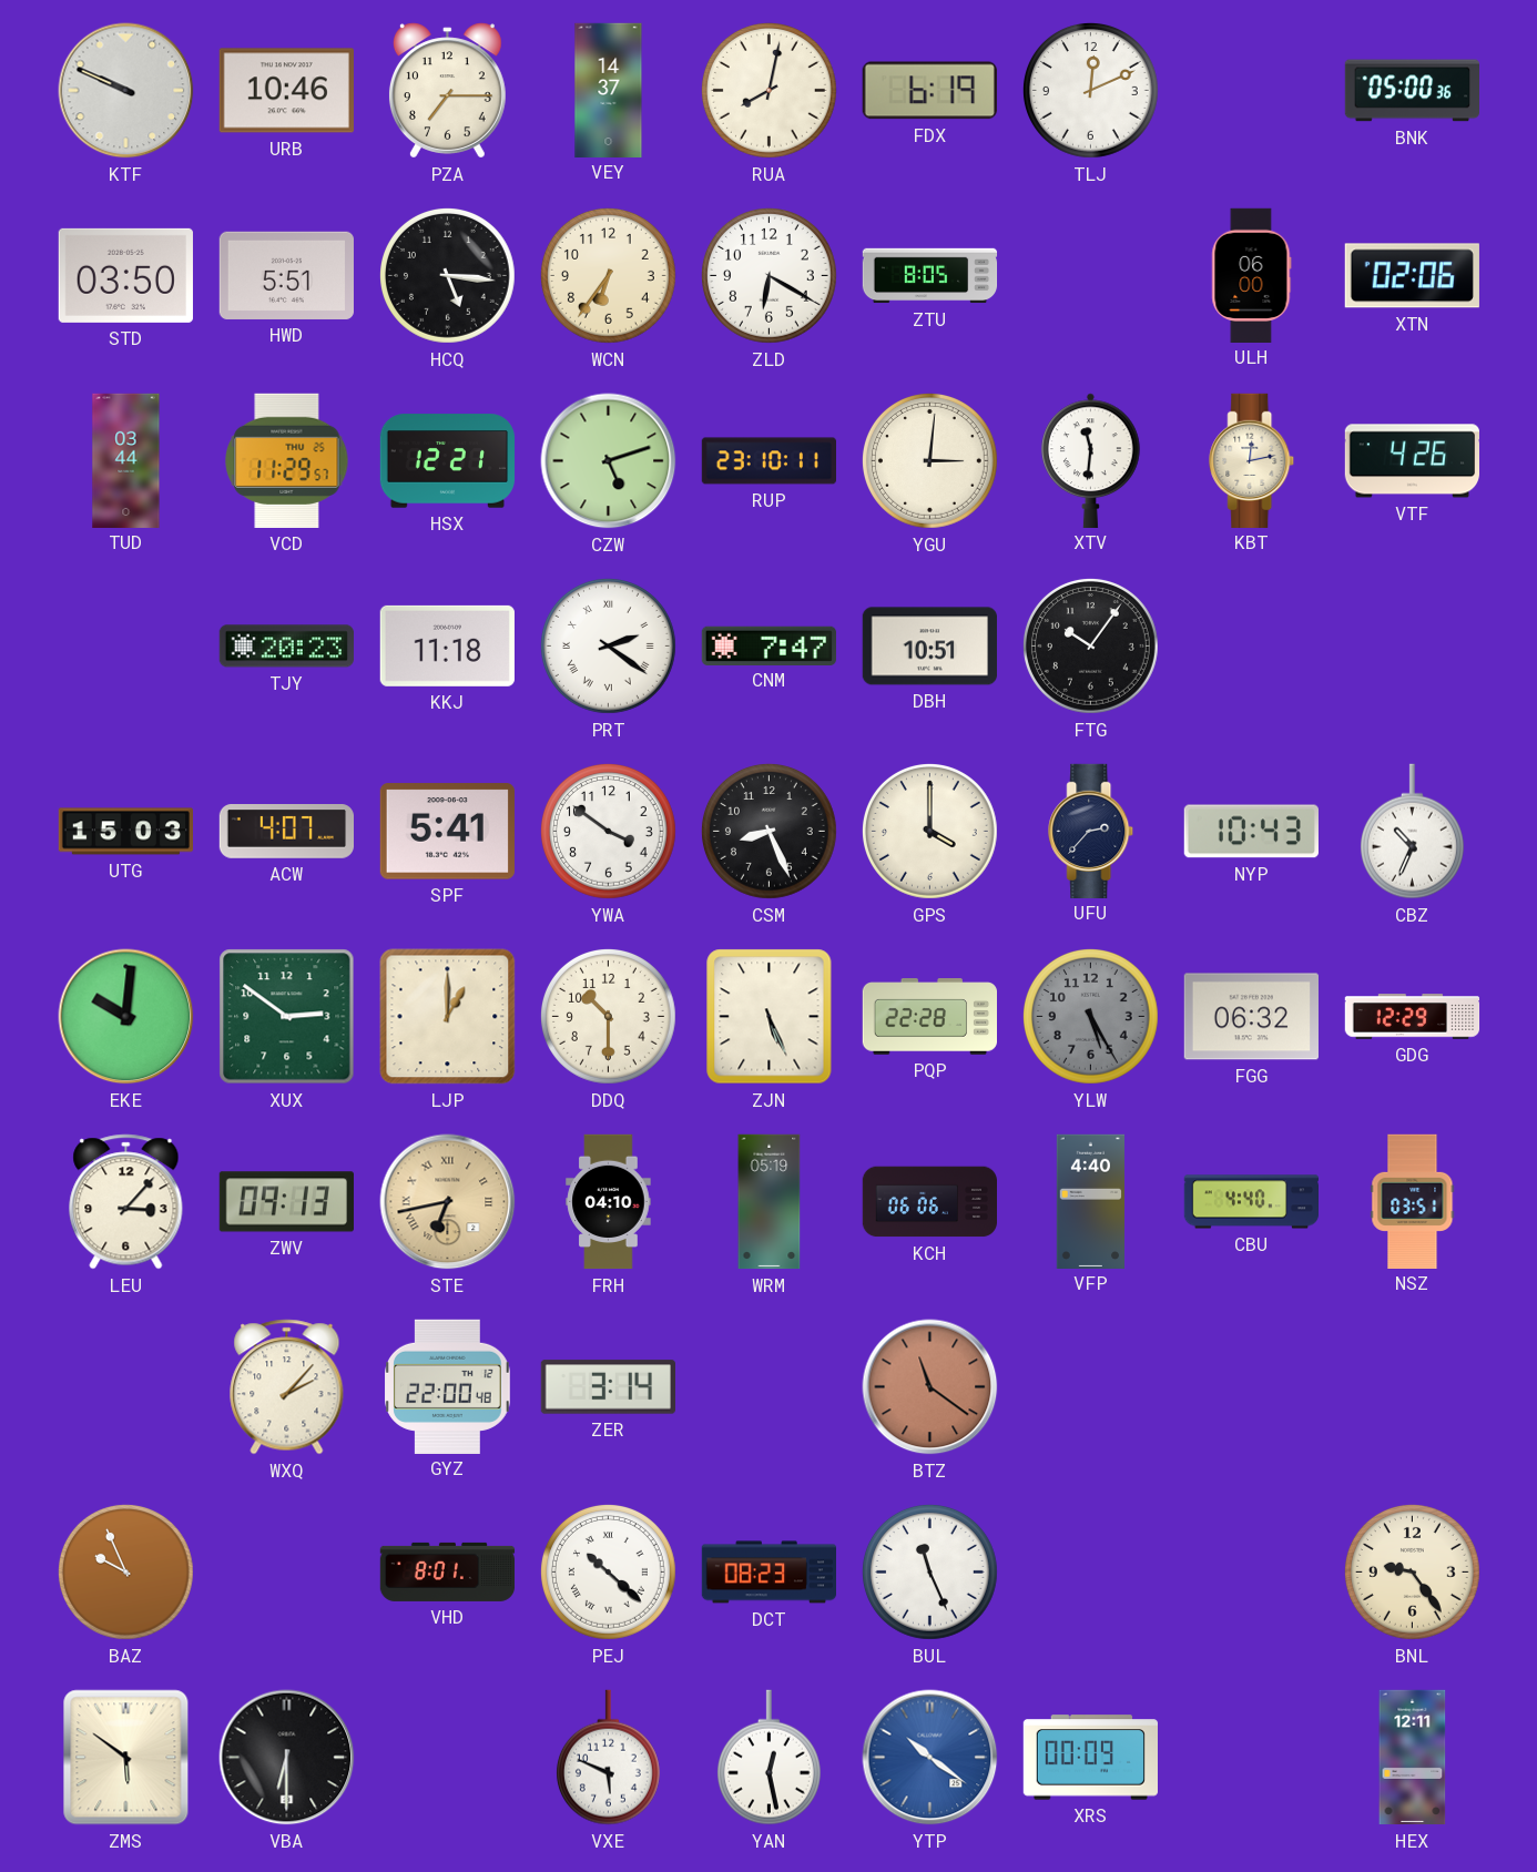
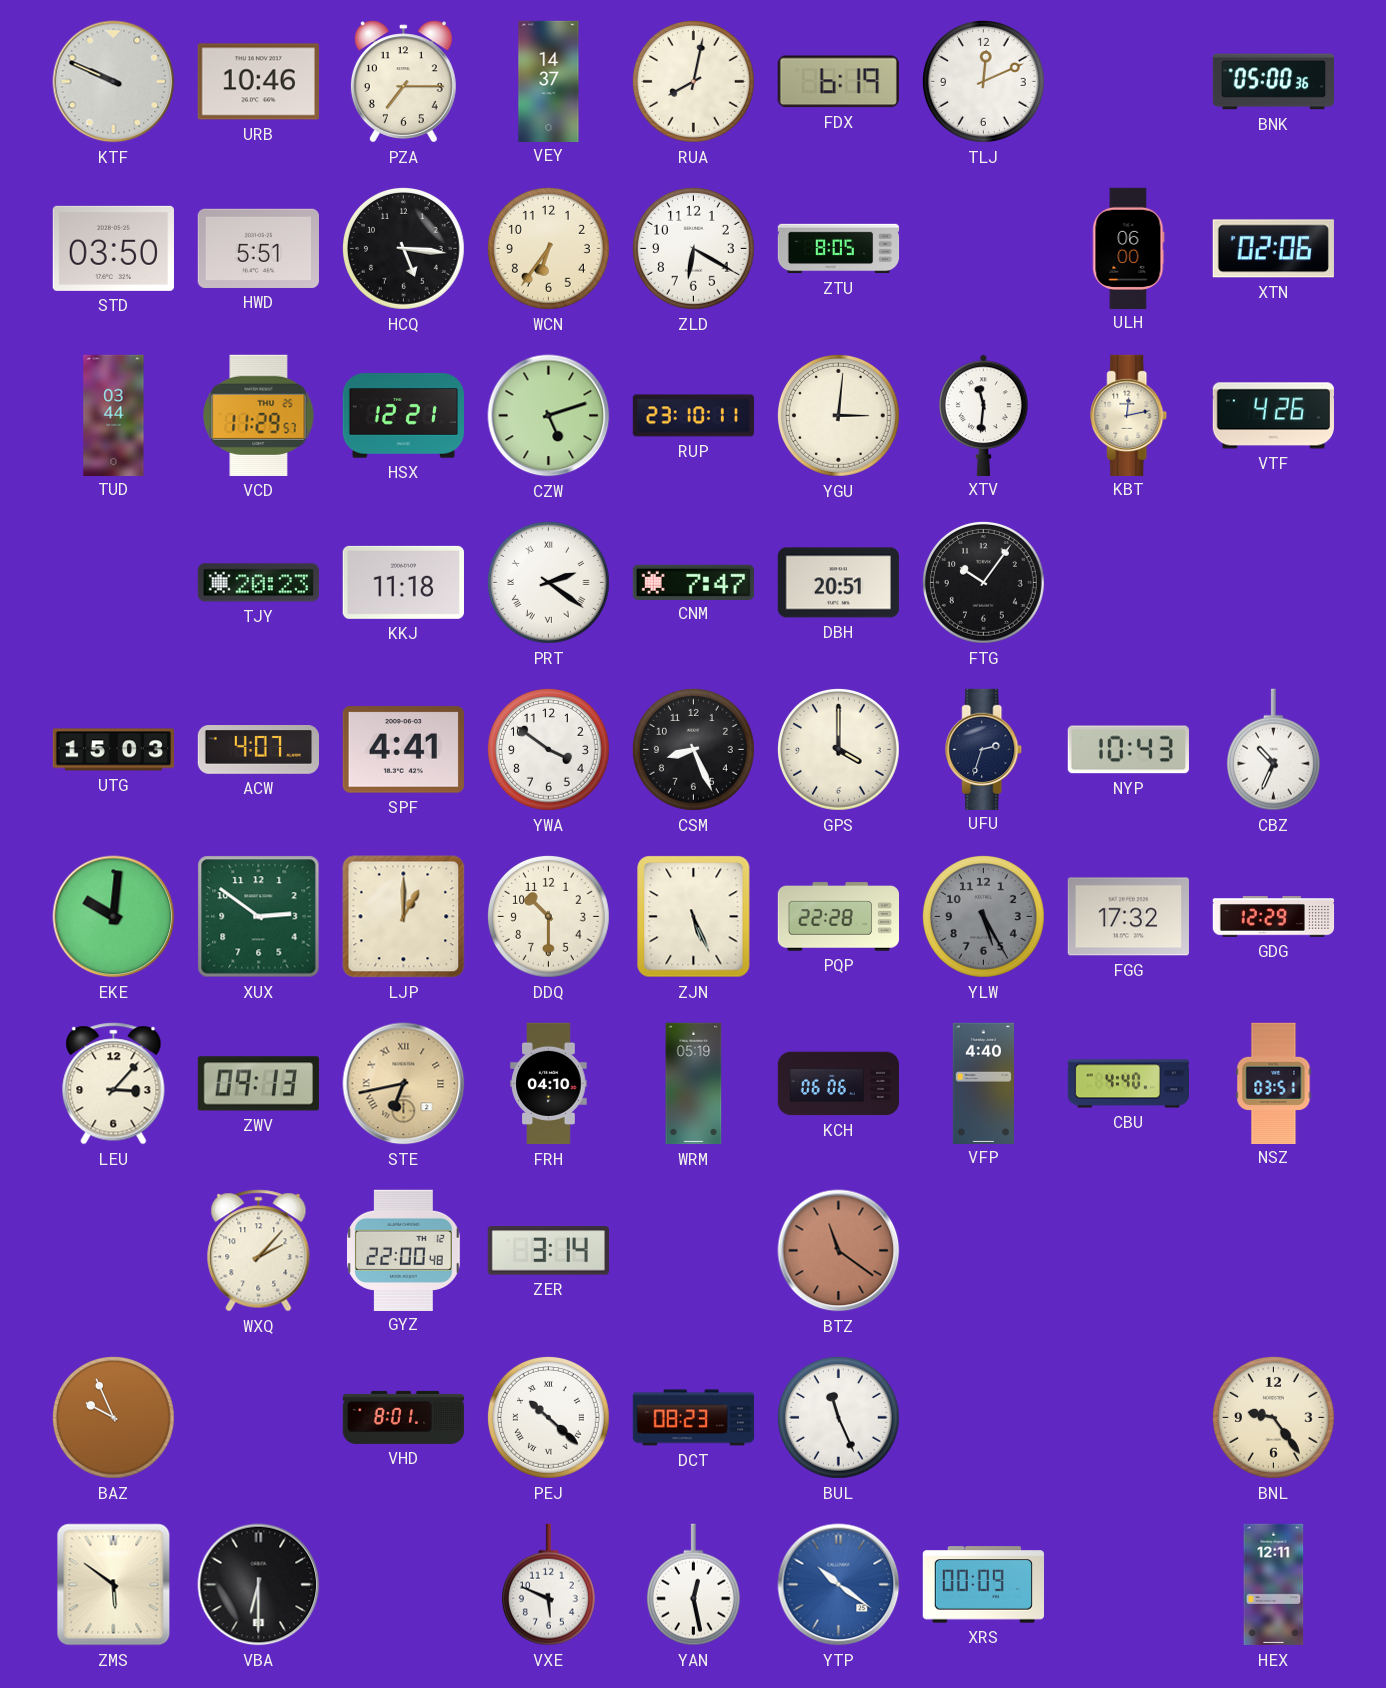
DBH: 10:51 -> 20:51
SPF: 5:41 -> 4:41
UFU: 2:37 -> 2:33
FGG: 06:32 -> 17:32
